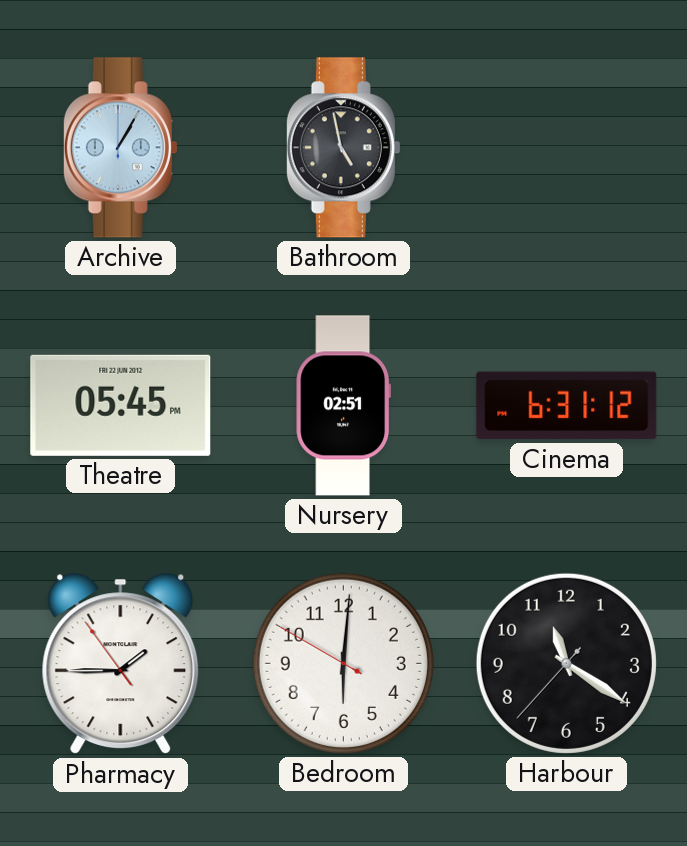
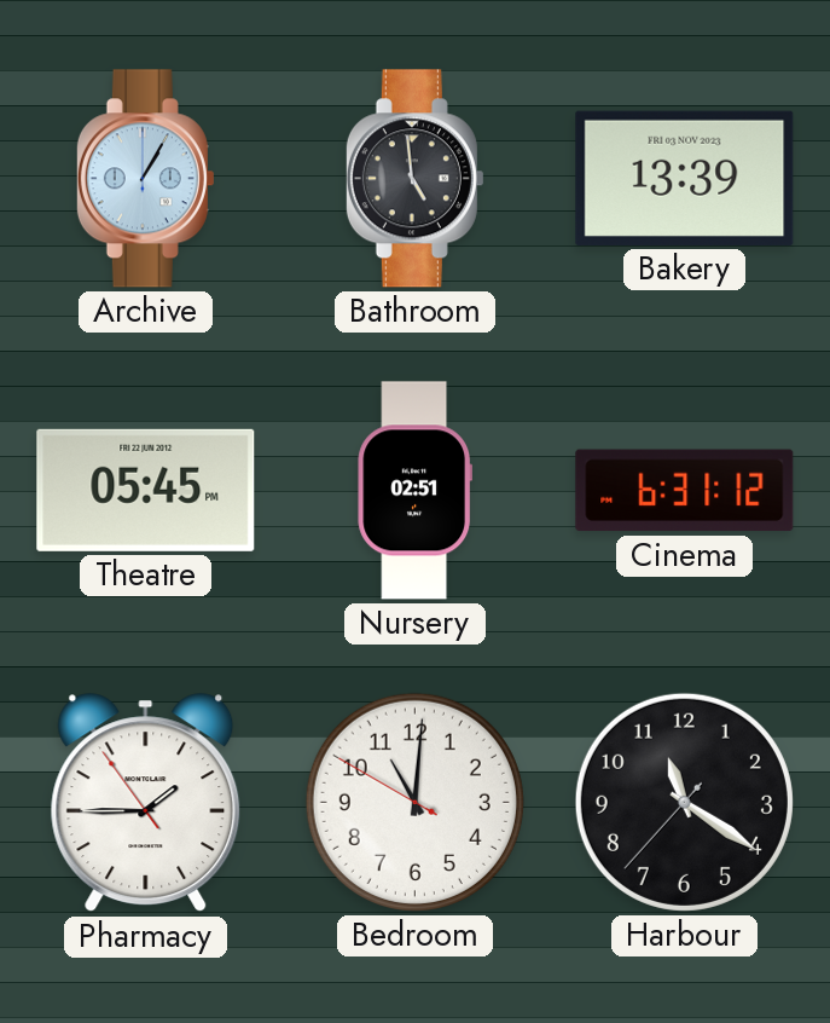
Bathroom: 4:58 -> 4:59
Bakery: none -> 13:39
Bedroom: 6:00 -> 11:00
